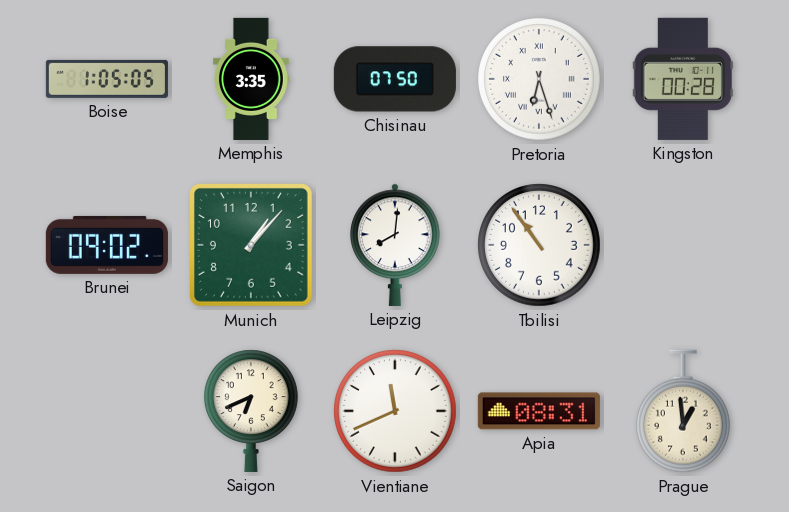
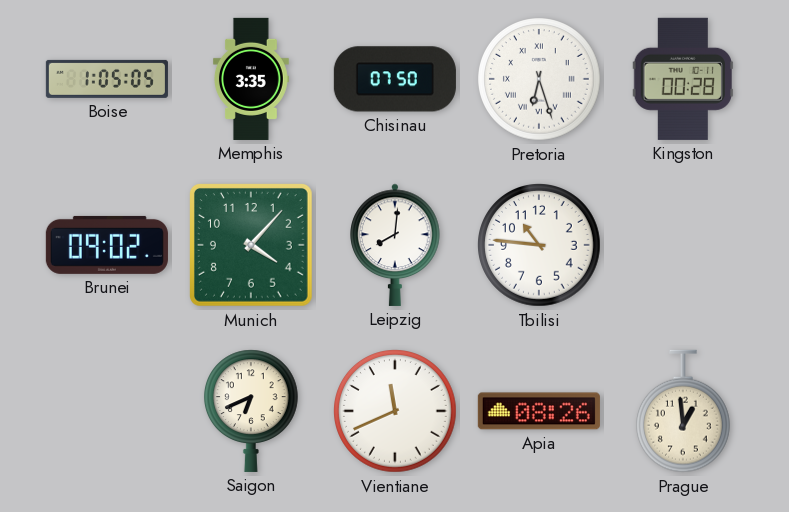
Munich: 1:07 -> 4:07
Tbilisi: 10:54 -> 10:46
Apia: 08:31 -> 08:26
